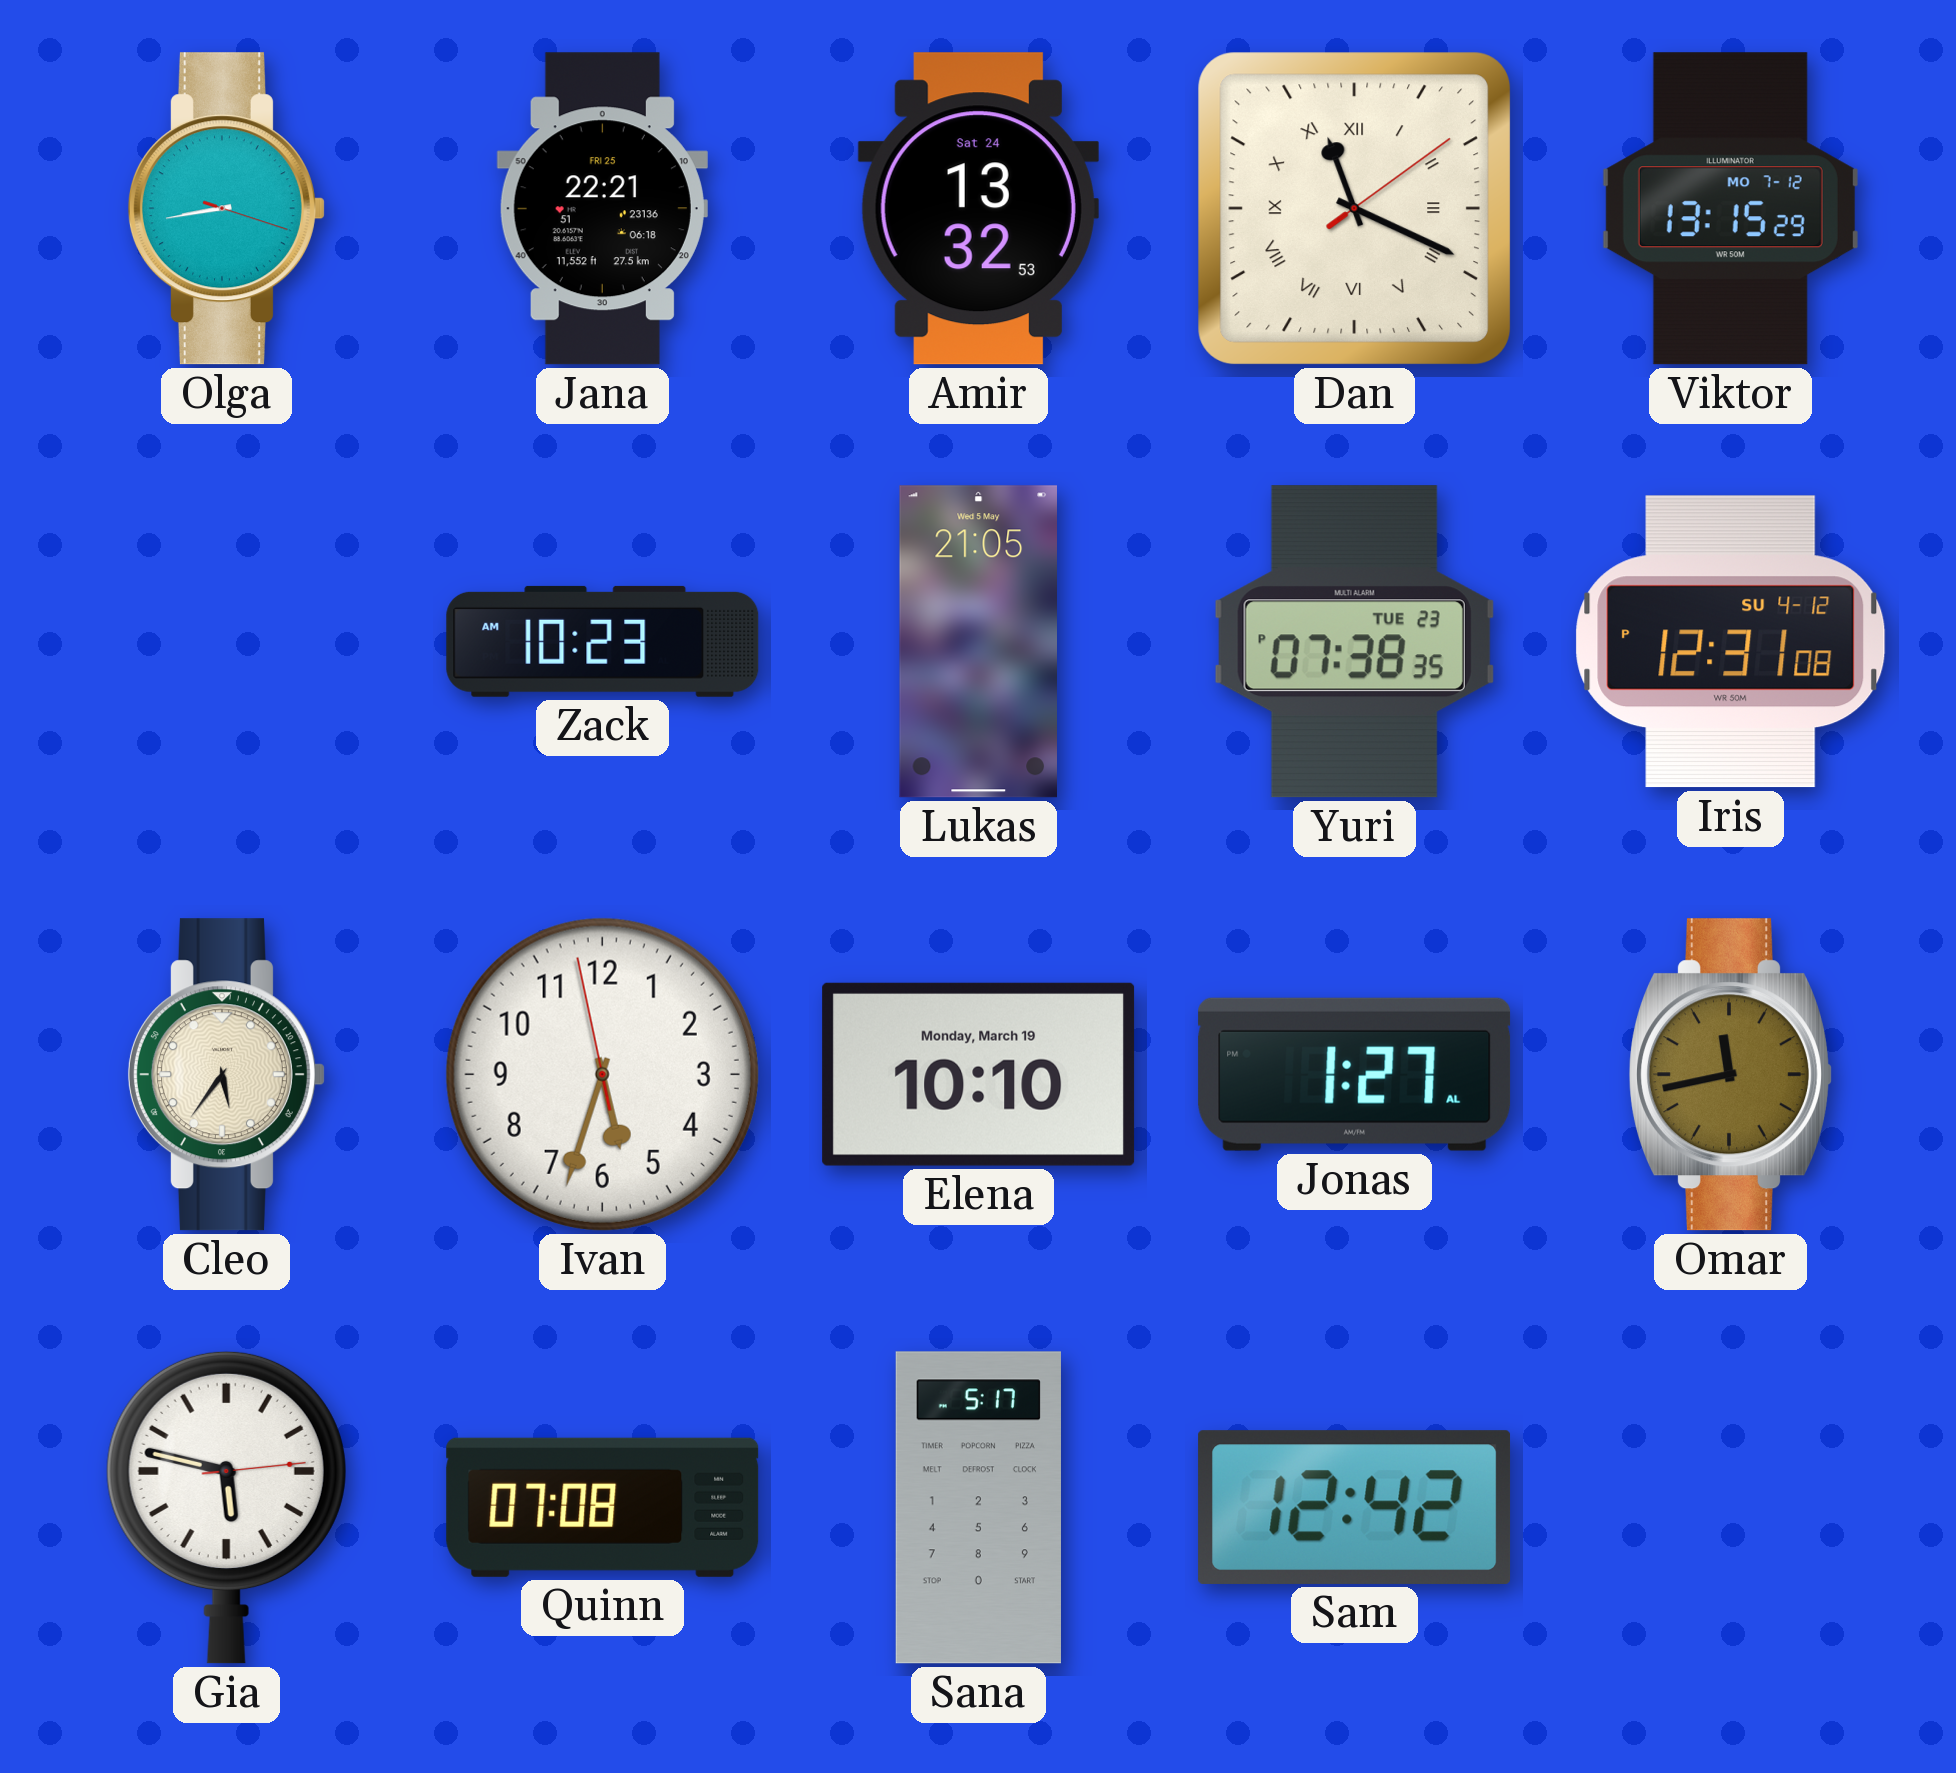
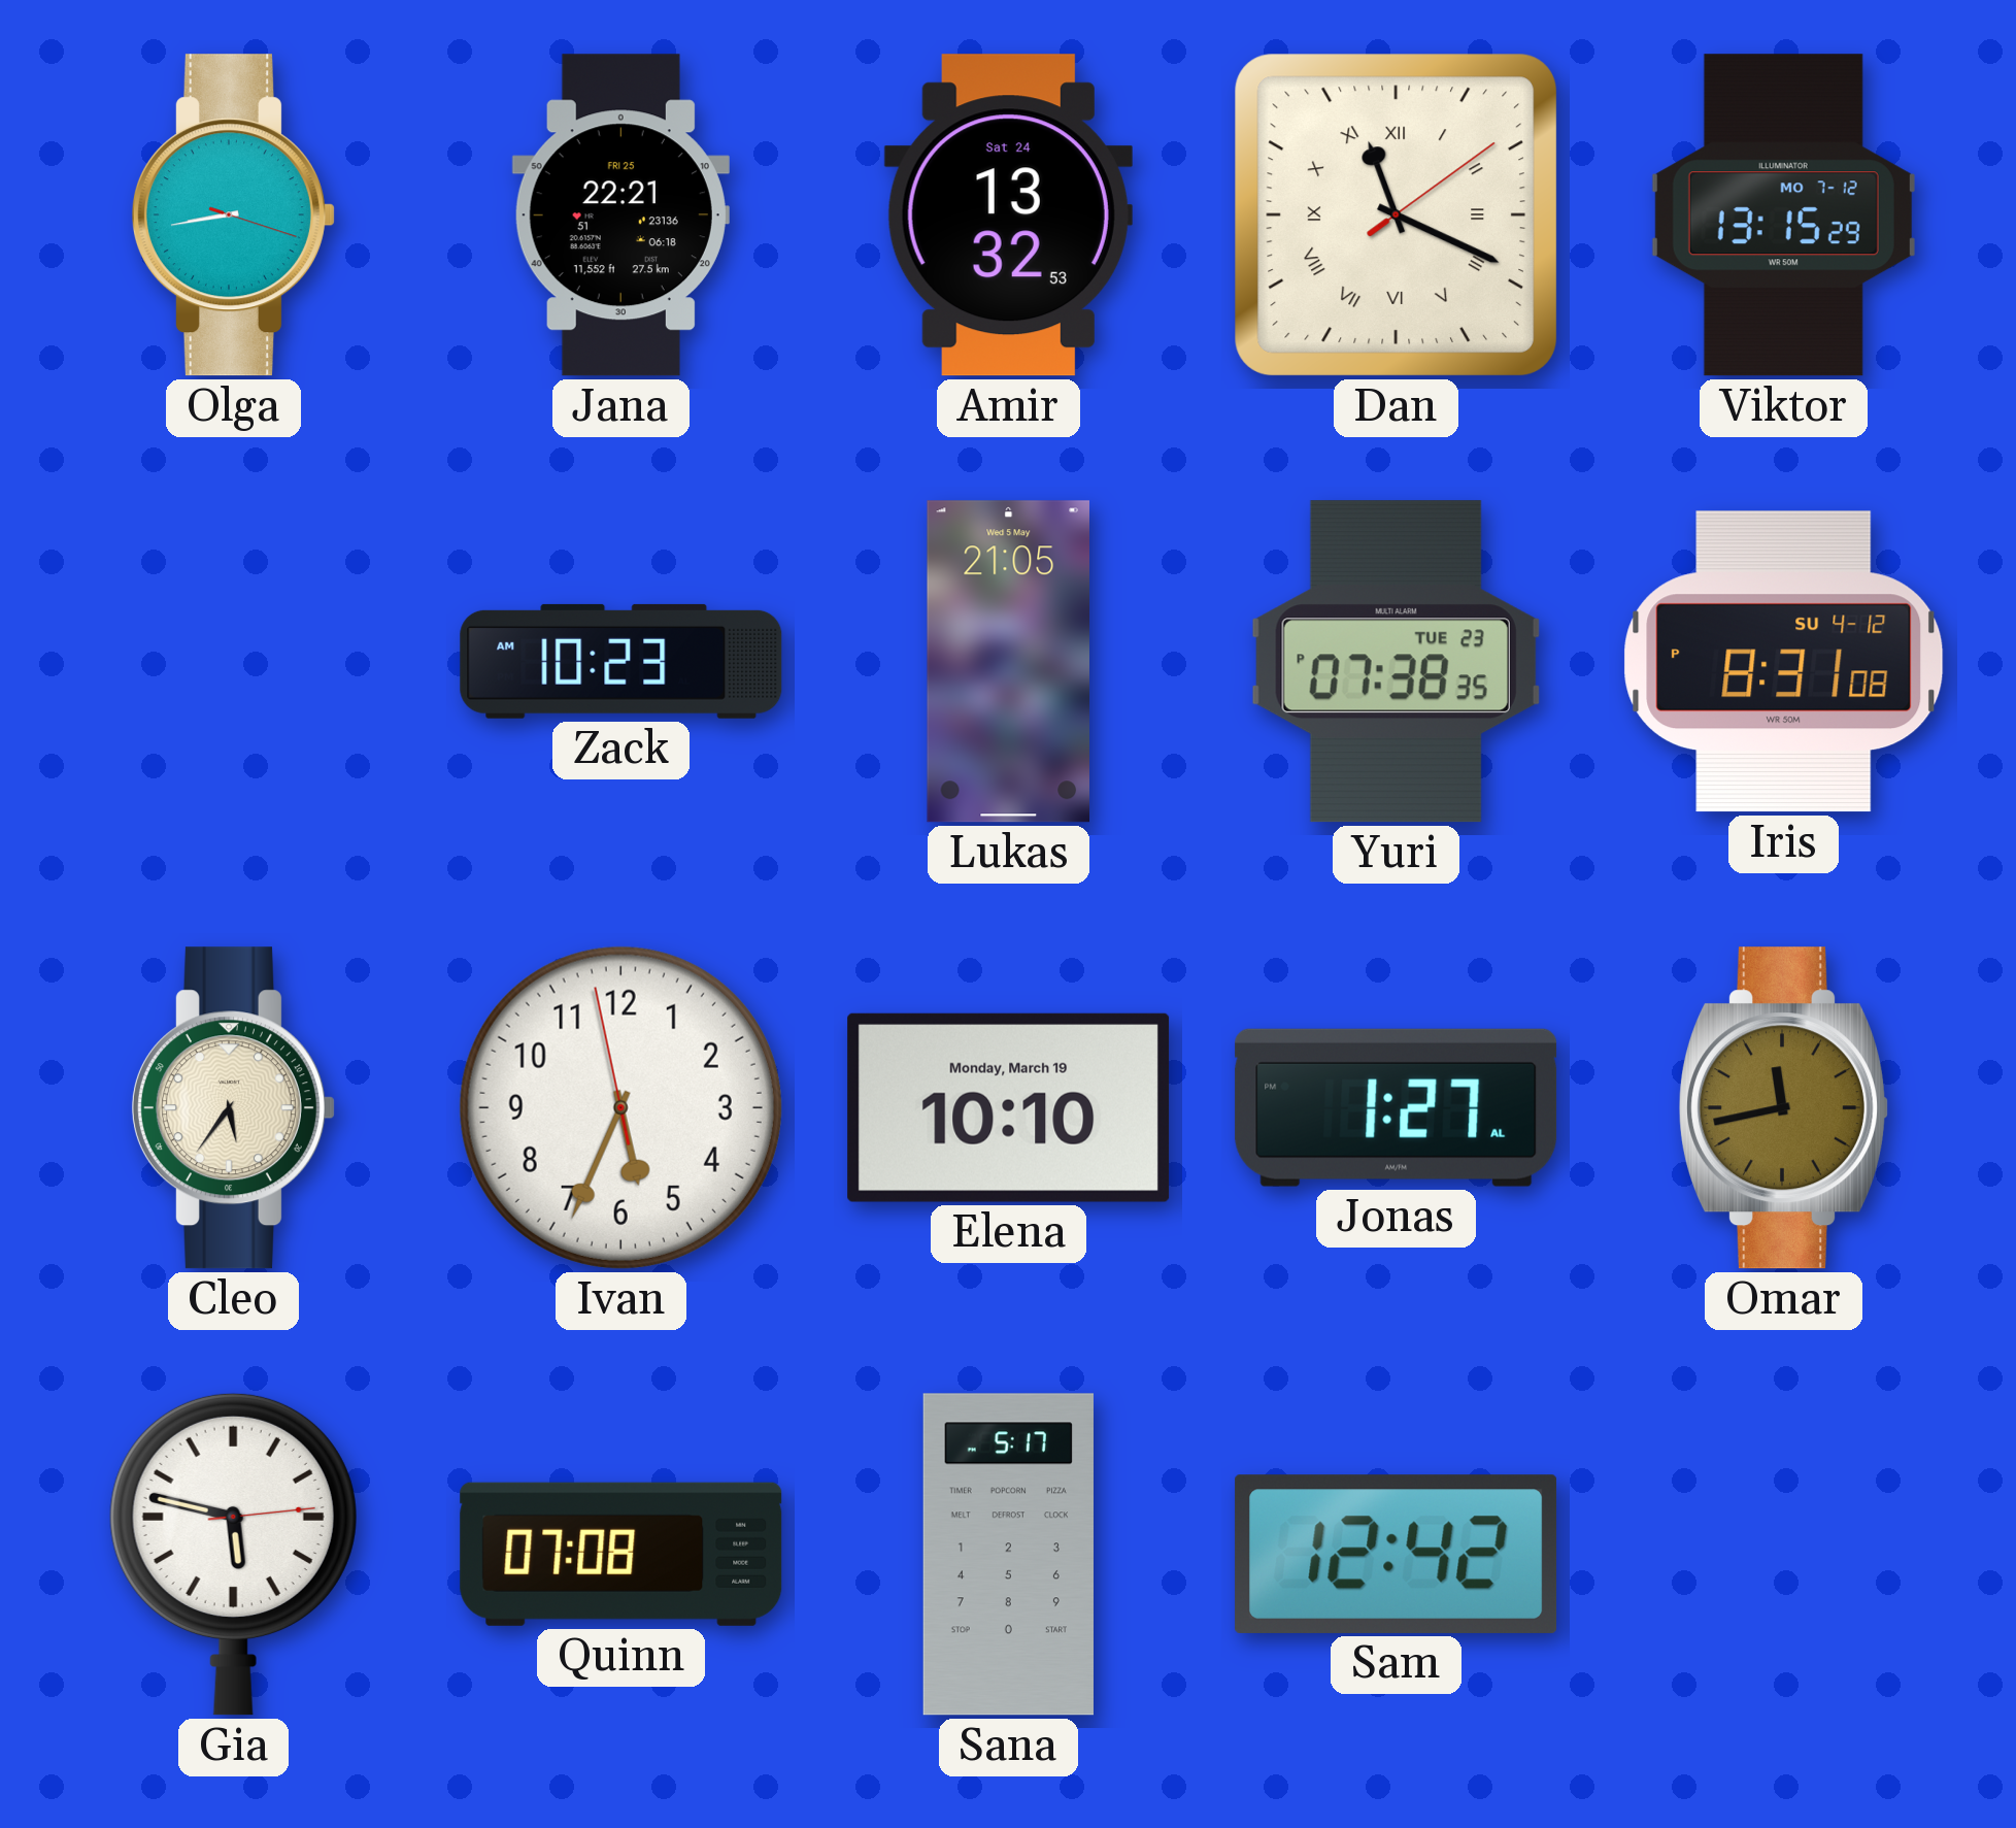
Iris: 12:31 -> 8:31
Ivan: 5:32 -> 5:33
